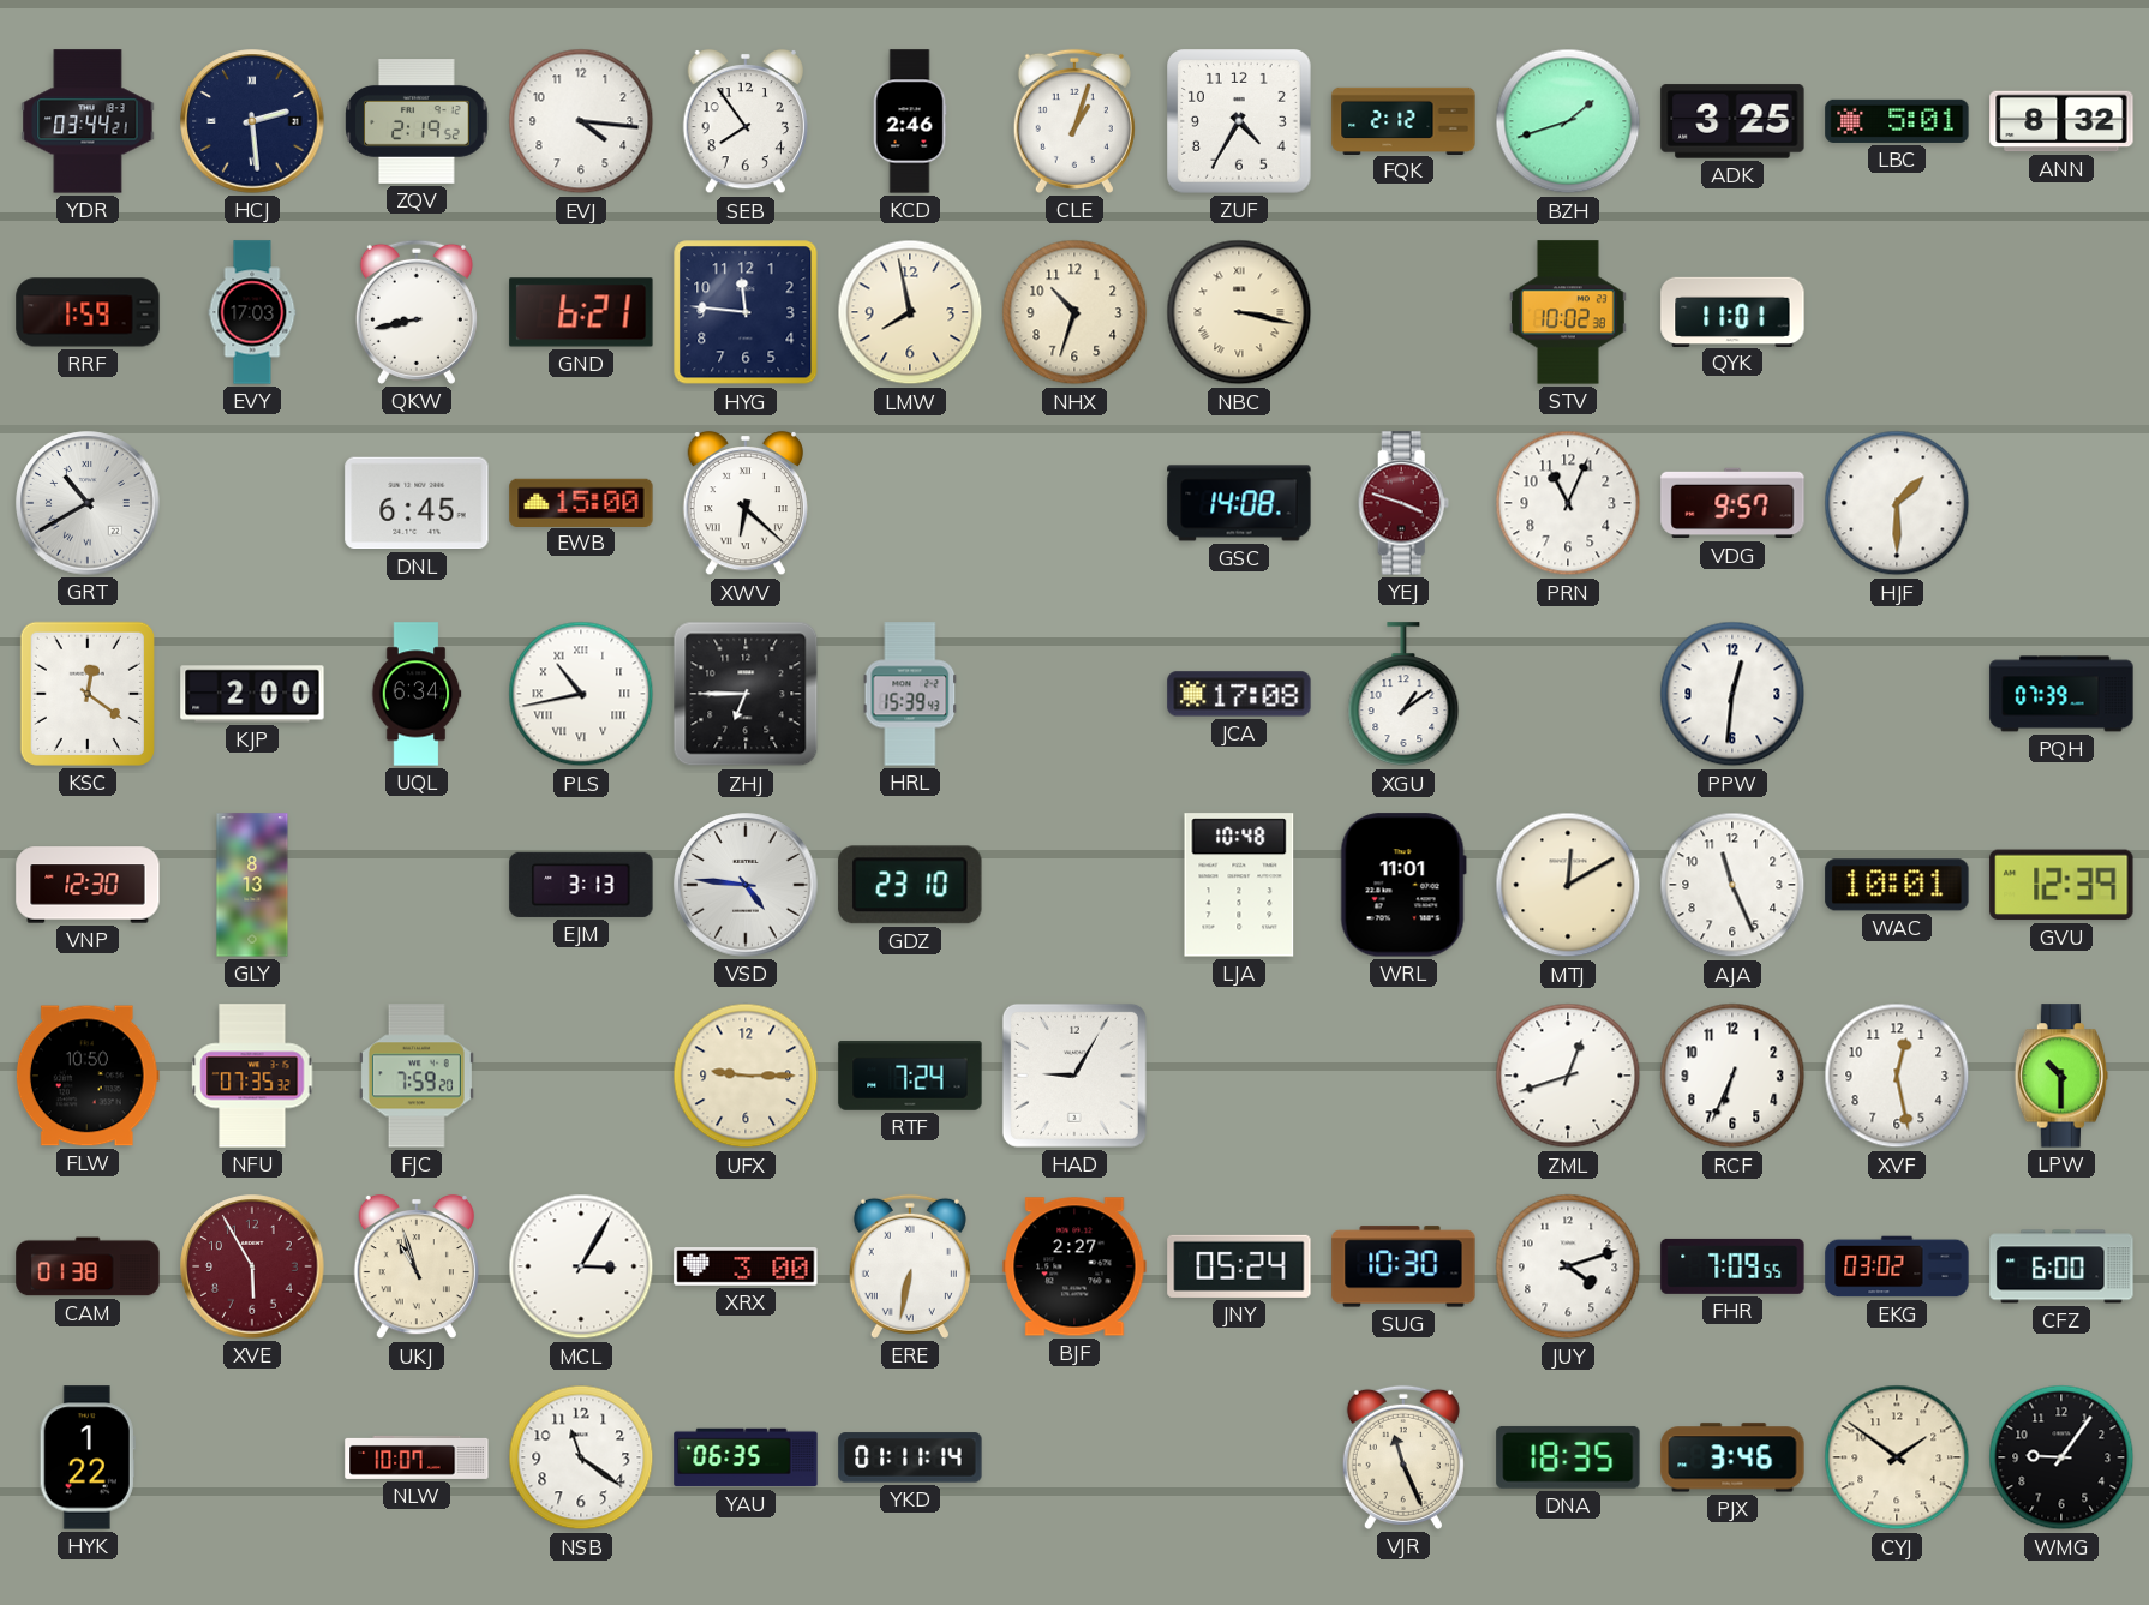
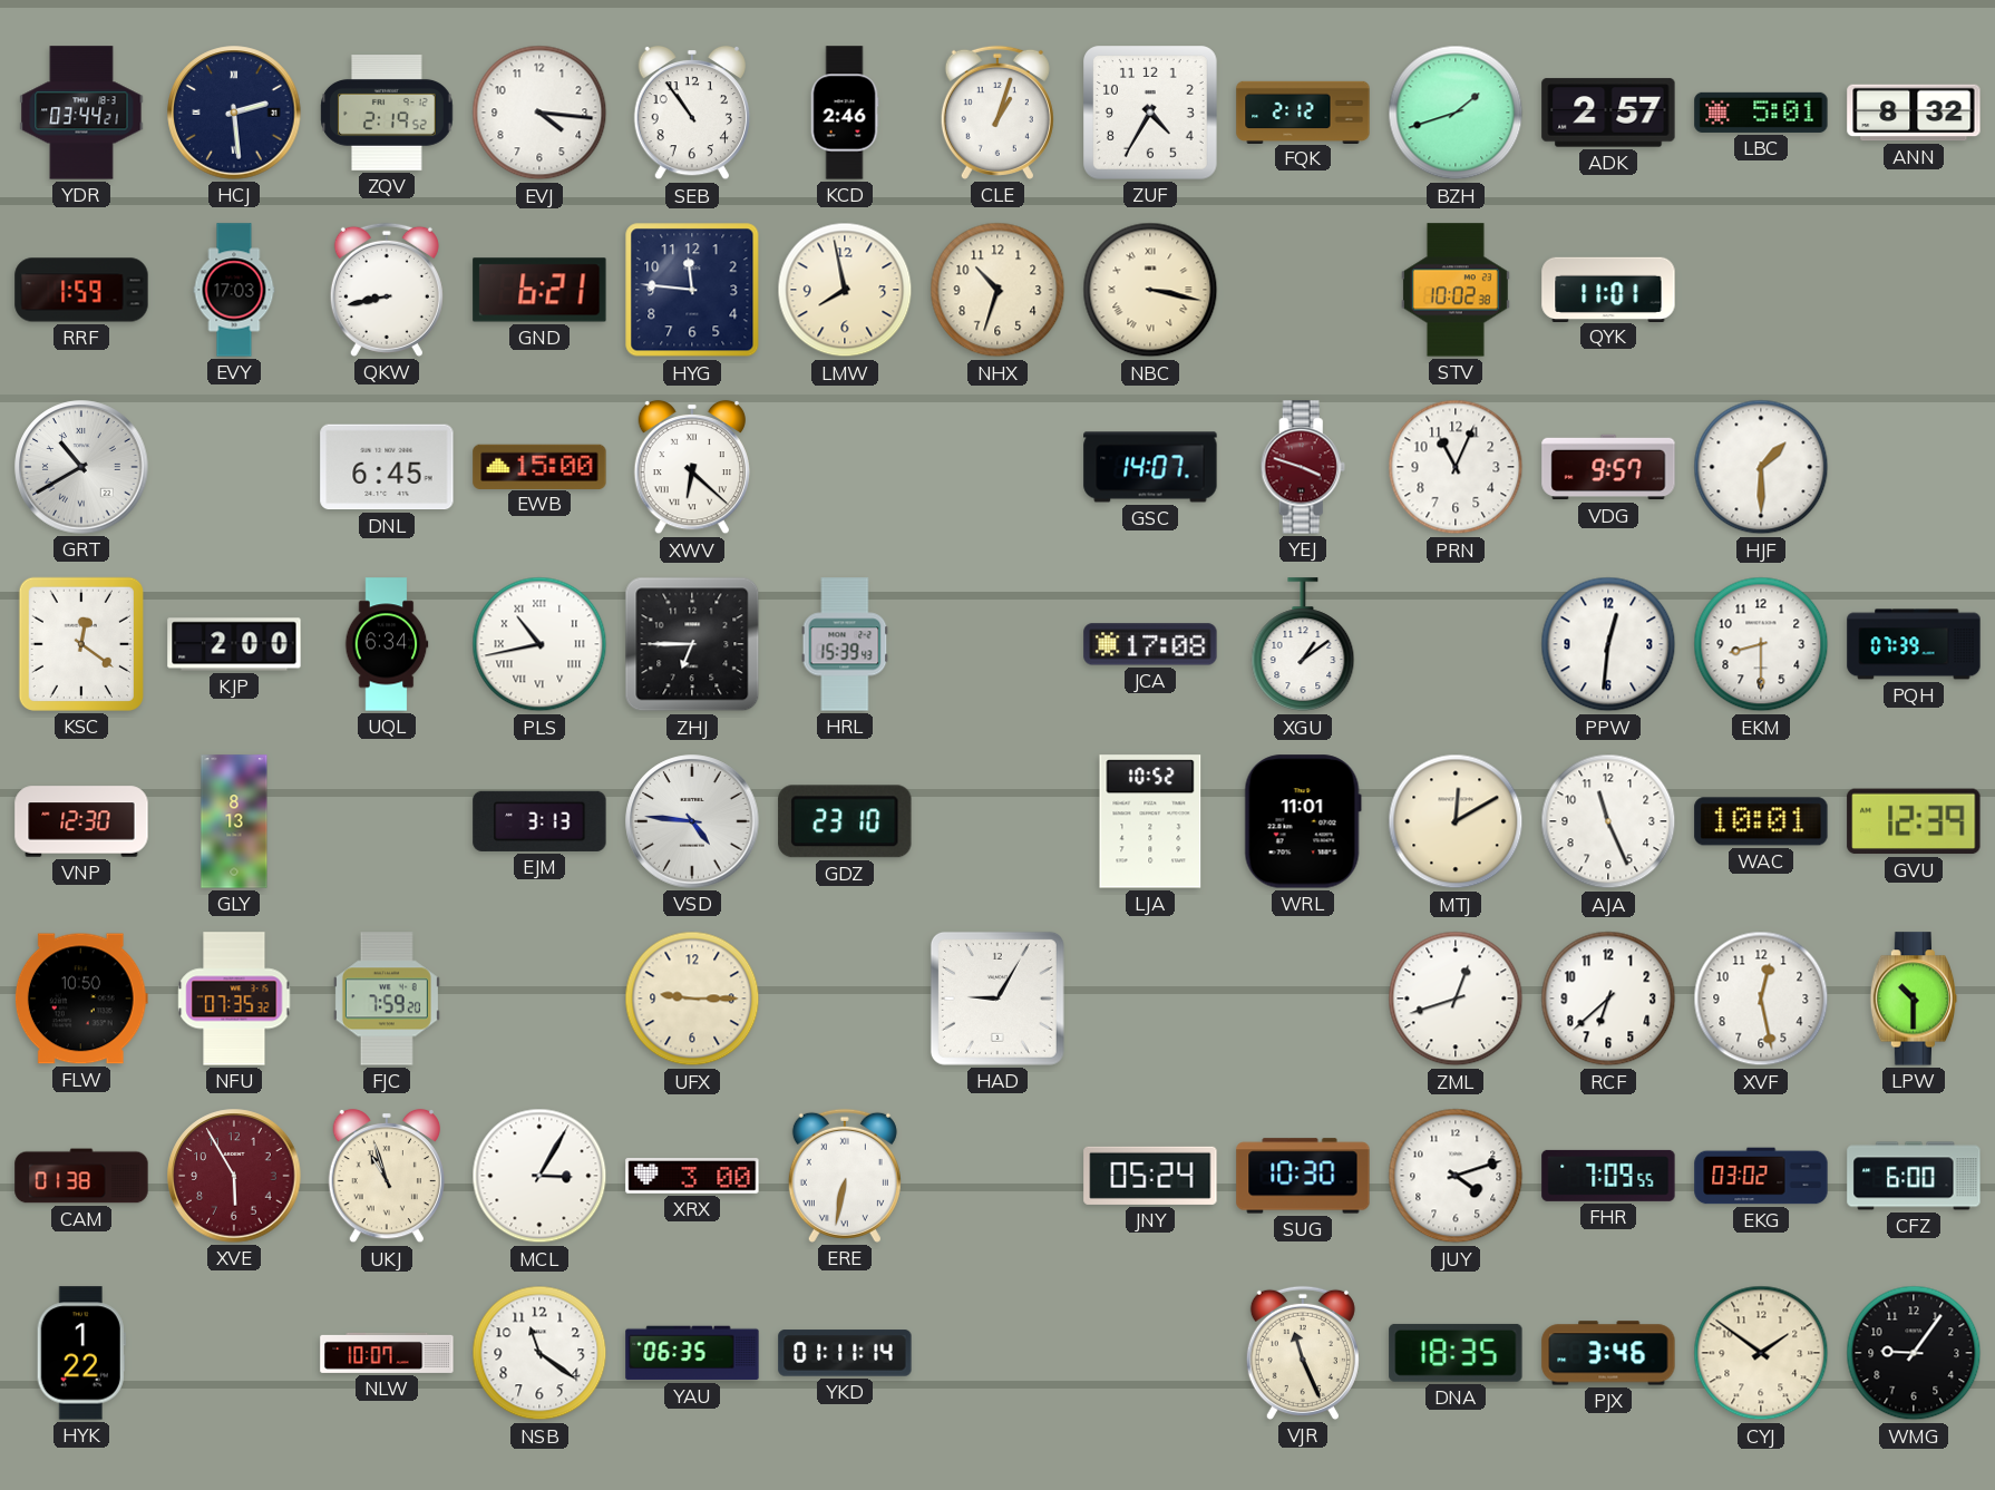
SEB: 7:54 -> 10:54
ADK: 3:25 -> 2:57
GSC: 14:08 -> 14:07
EKM: none -> 8:30
LJA: 10:48 -> 10:52
RTF: 7:24 -> none
RCF: 6:34 -> 6:38
BJF: 2:27 -> none
